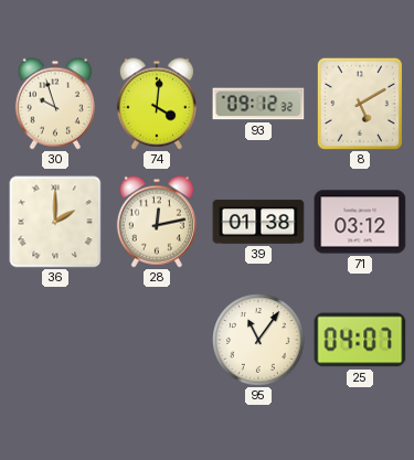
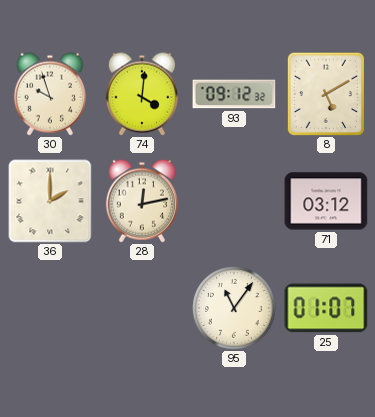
39: 01:38 -> none
25: 04:07 -> 01:07
